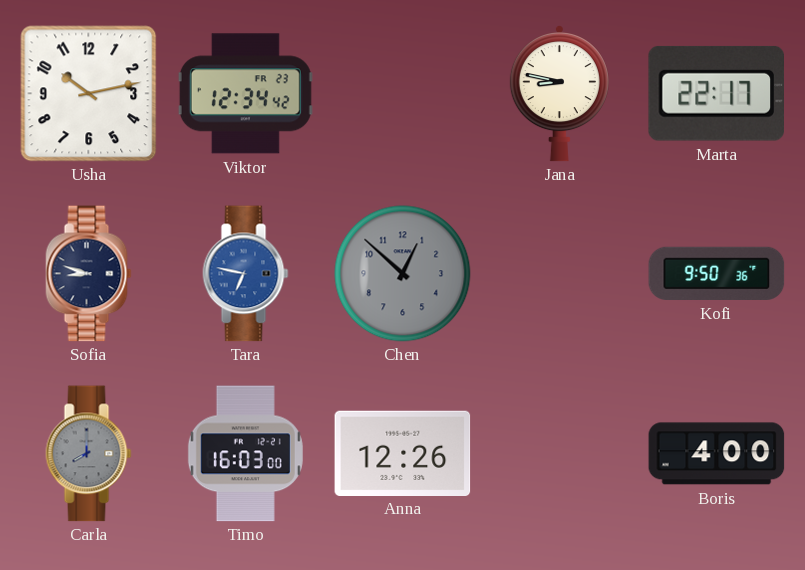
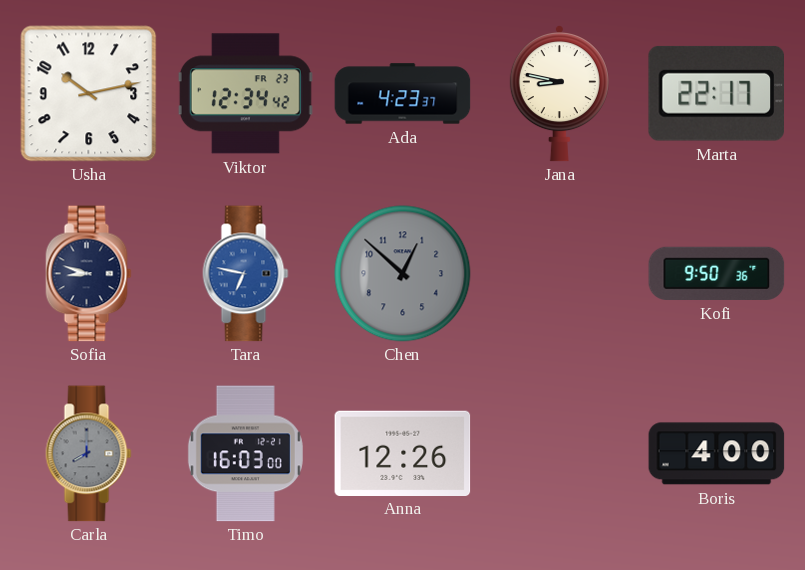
Ada: none -> 4:23
